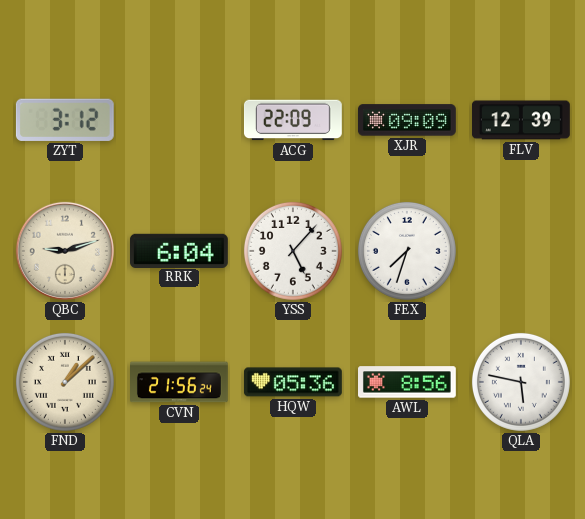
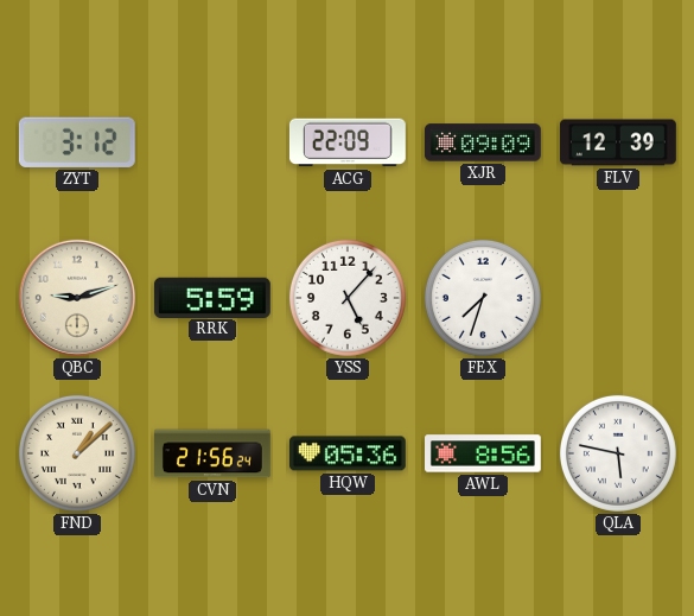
RRK: 6:04 -> 5:59
